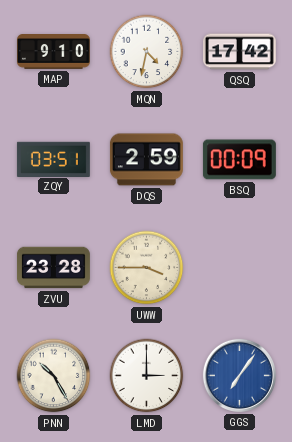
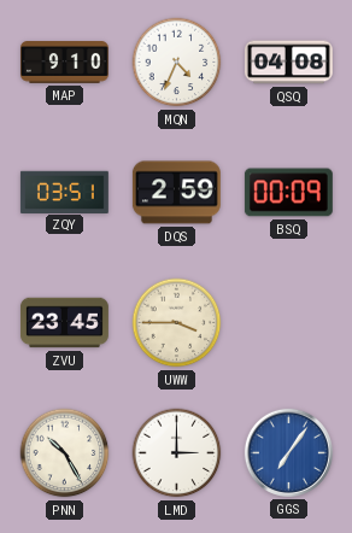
MQN: 4:32 -> 4:34
QSQ: 17:42 -> 04:08
ZVU: 23:28 -> 23:45
